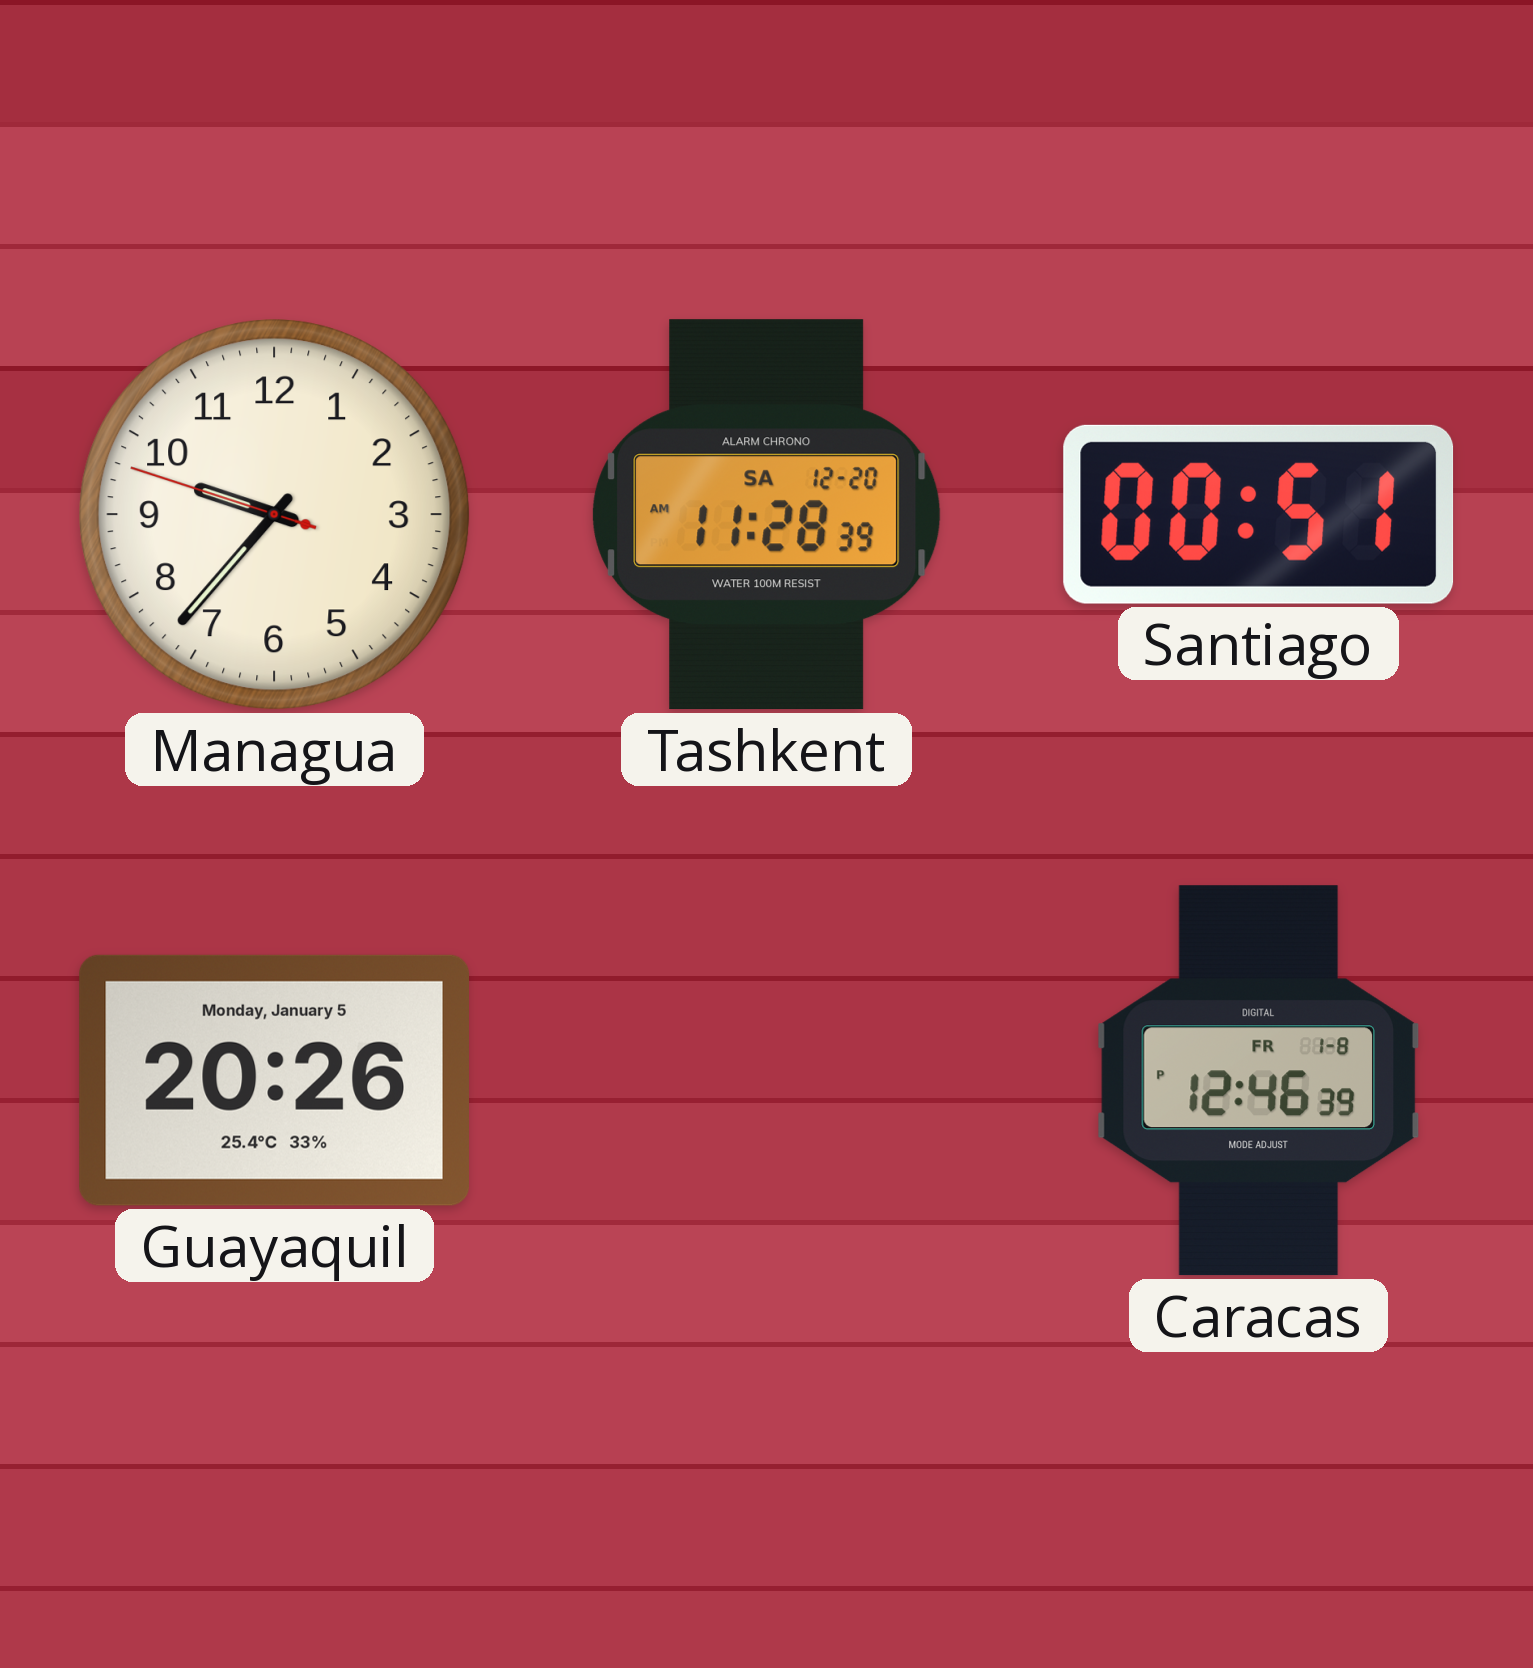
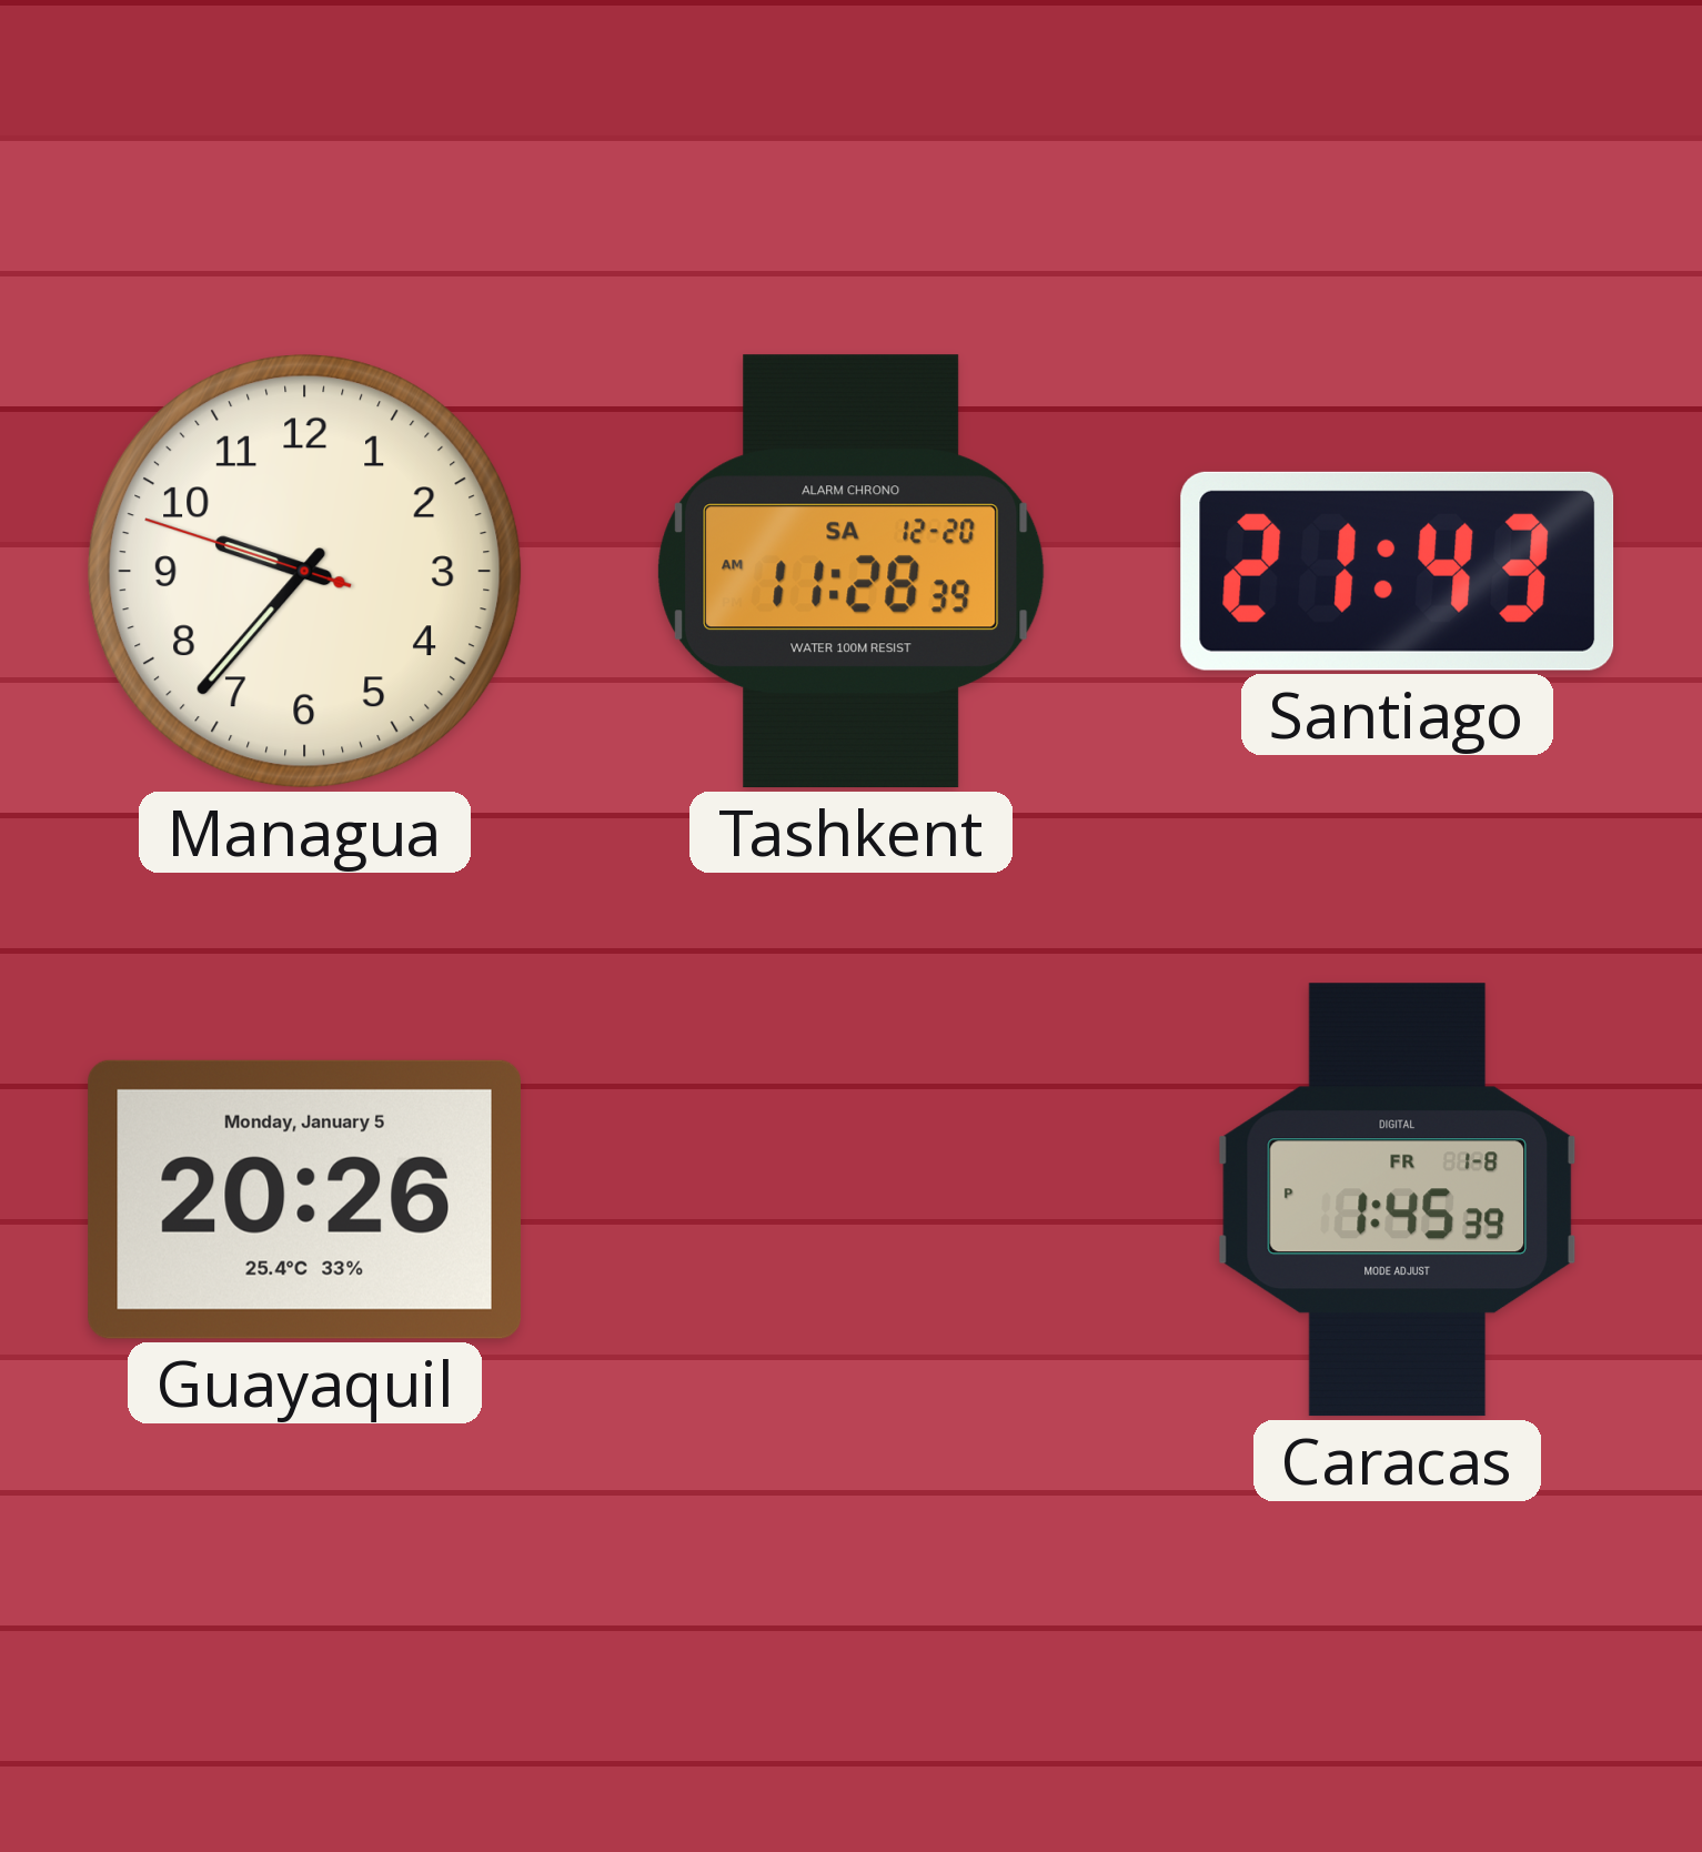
Santiago: 00:51 -> 21:43
Caracas: 12:46 -> 1:45
